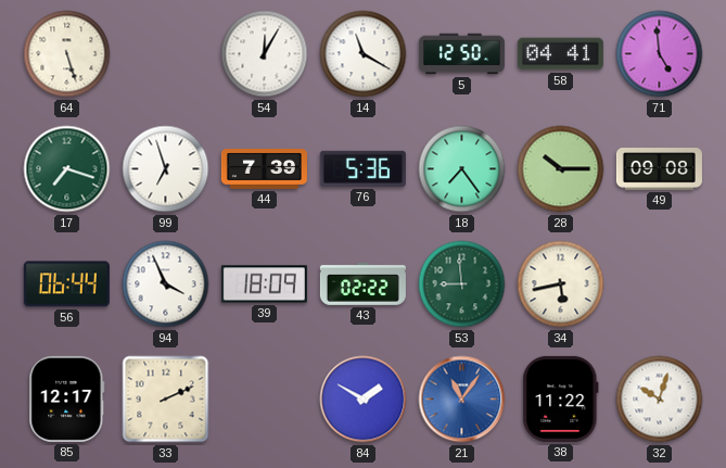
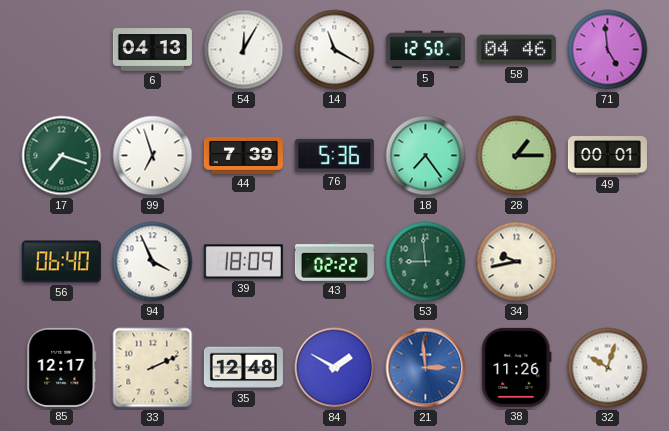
64: 5:27 -> none
6: none -> 04:13
58: 04:41 -> 04:46
28: 10:15 -> 1:15
49: 09:08 -> 00:01
56: 06:44 -> 06:40
34: 5:43 -> 9:43
35: none -> 12:48
21: 11:06 -> 2:59
38: 11:22 -> 11:26
